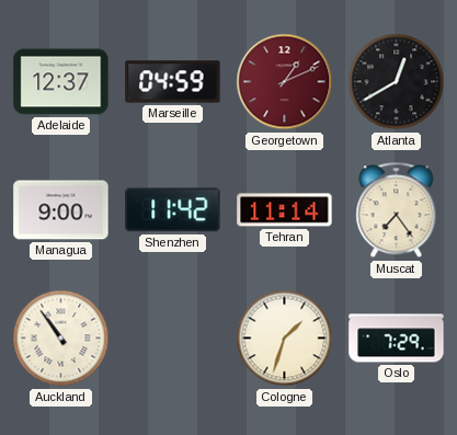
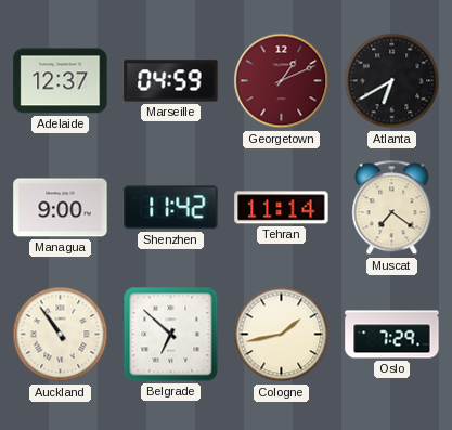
Atlanta: 12:40 -> 6:40
Muscat: 7:24 -> 7:21
Belgrade: none -> 6:52
Cologne: 1:33 -> 1:43
